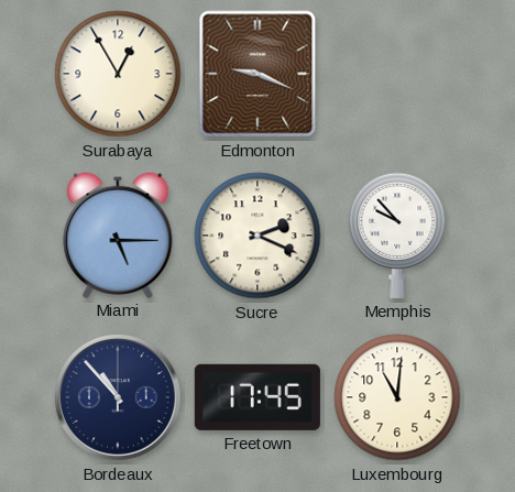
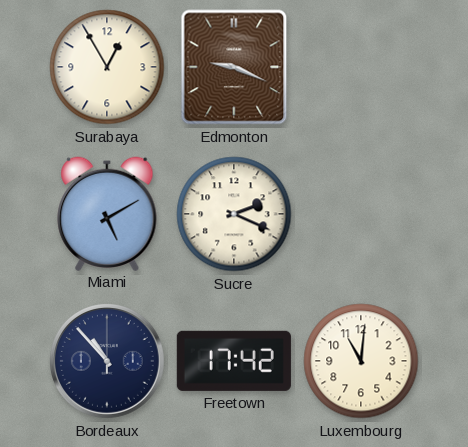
Miami: 5:15 -> 5:10
Memphis: 9:53 -> none
Freetown: 17:45 -> 17:42
